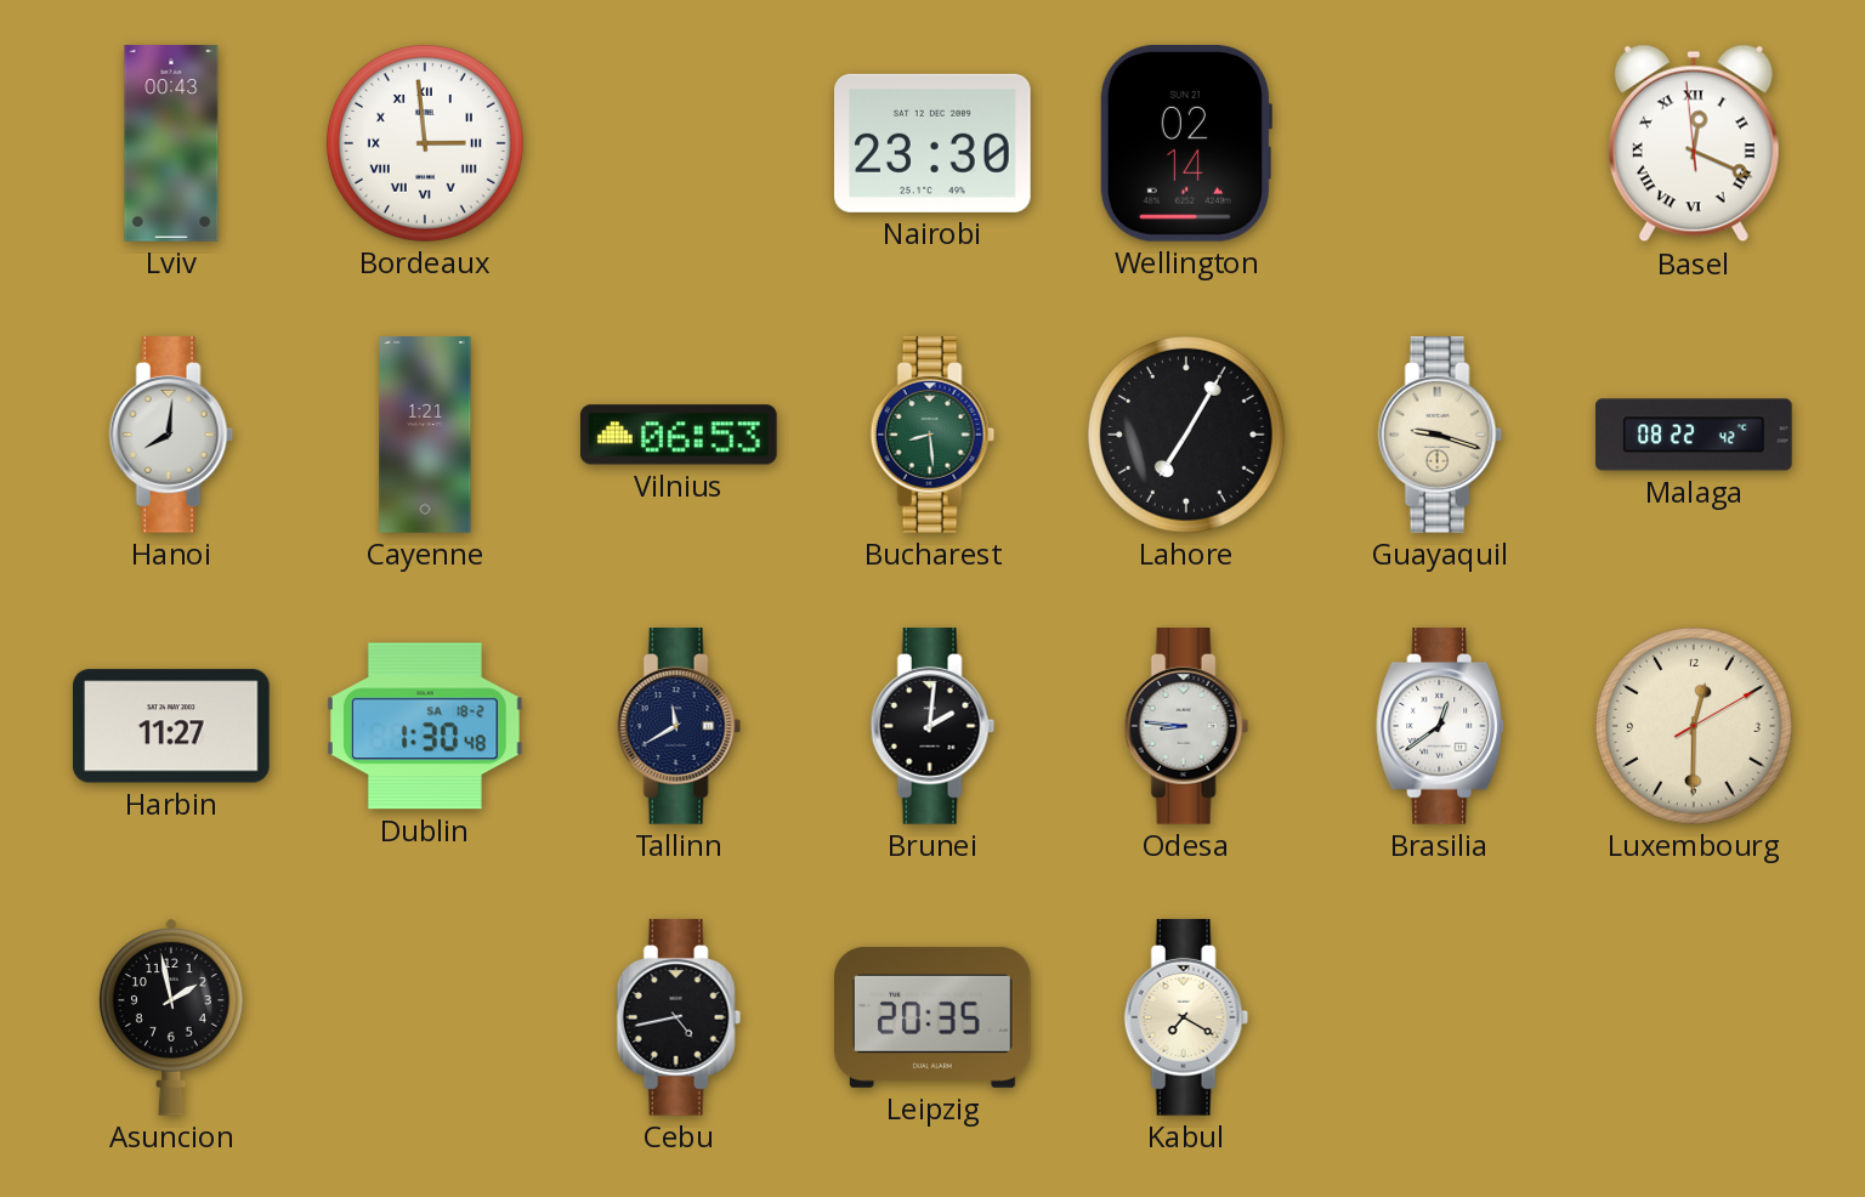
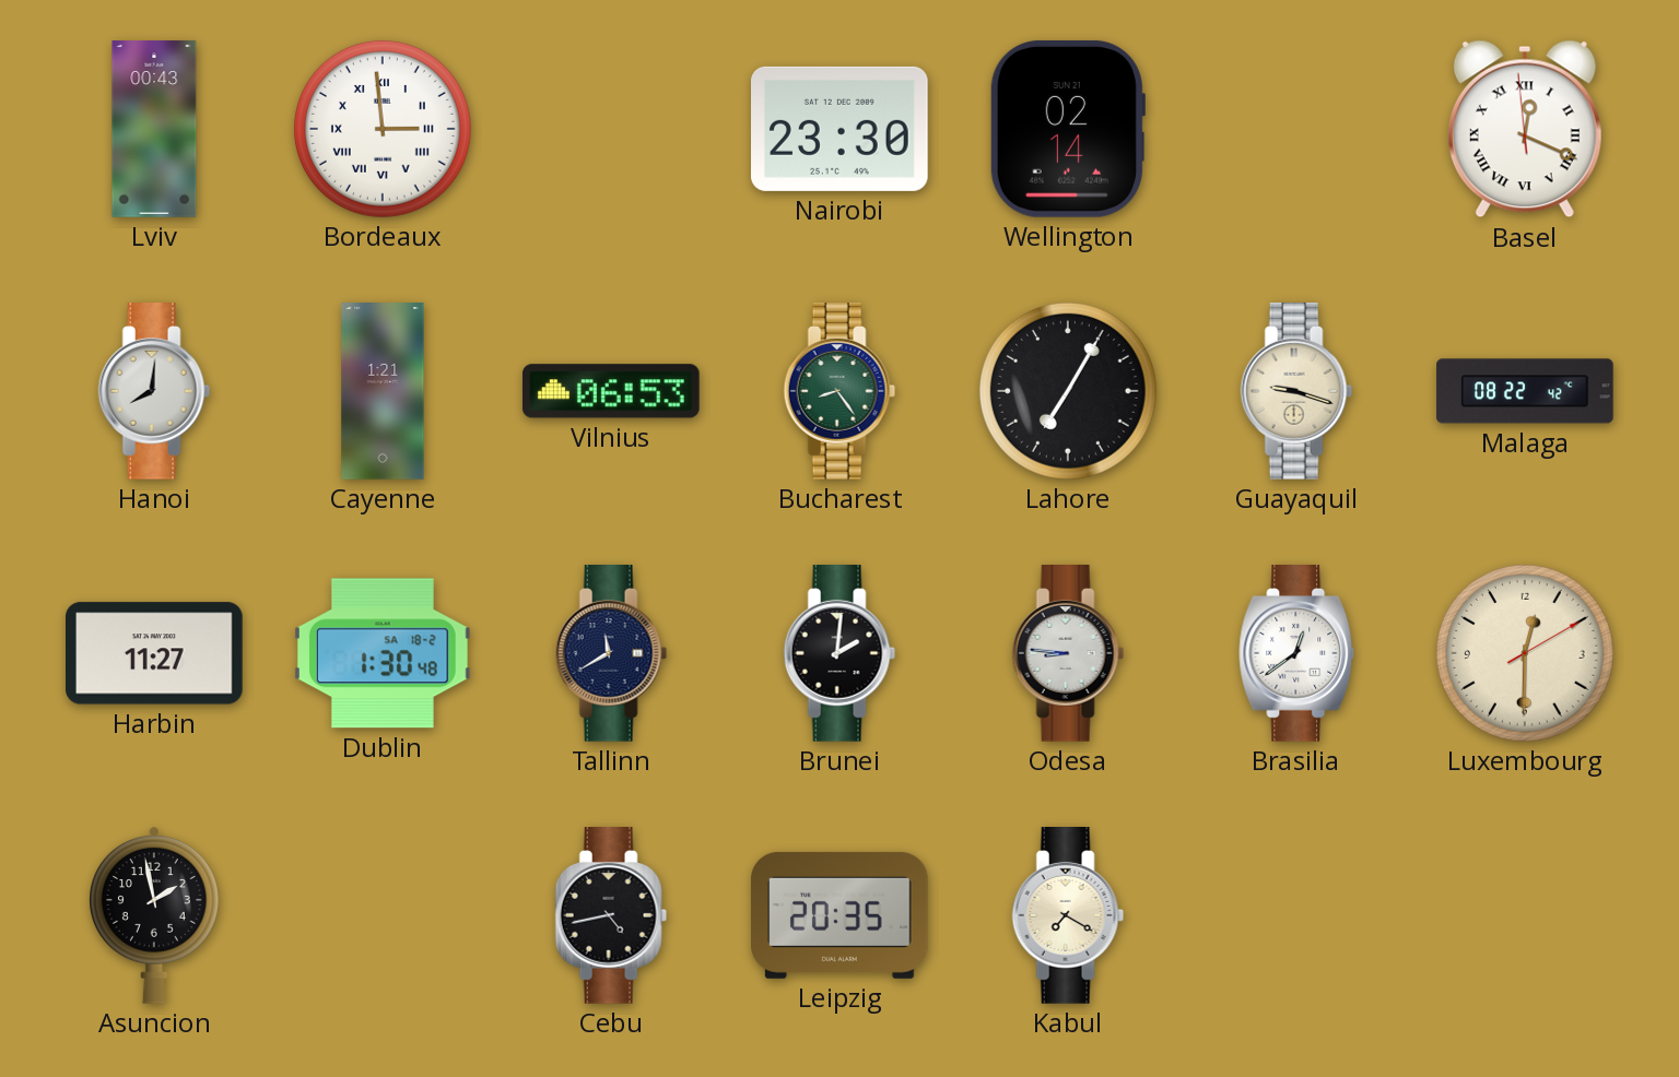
Bucharest: 8:29 -> 8:24
